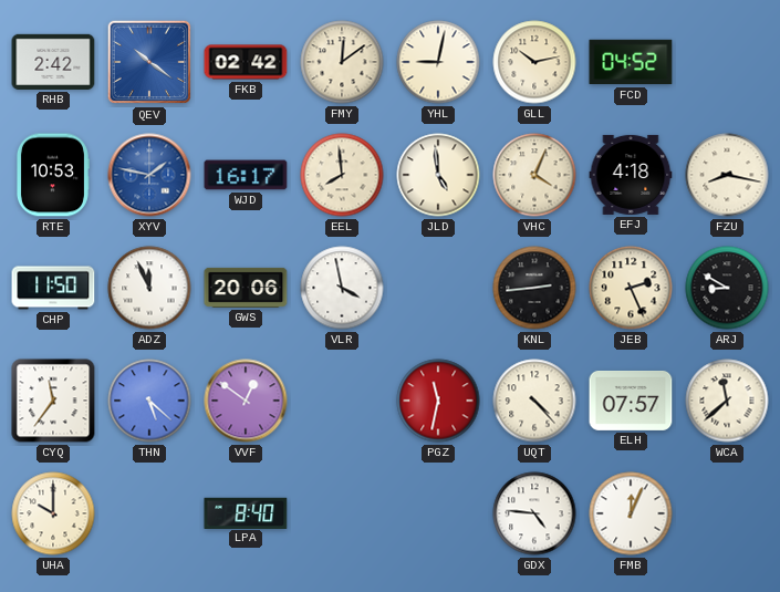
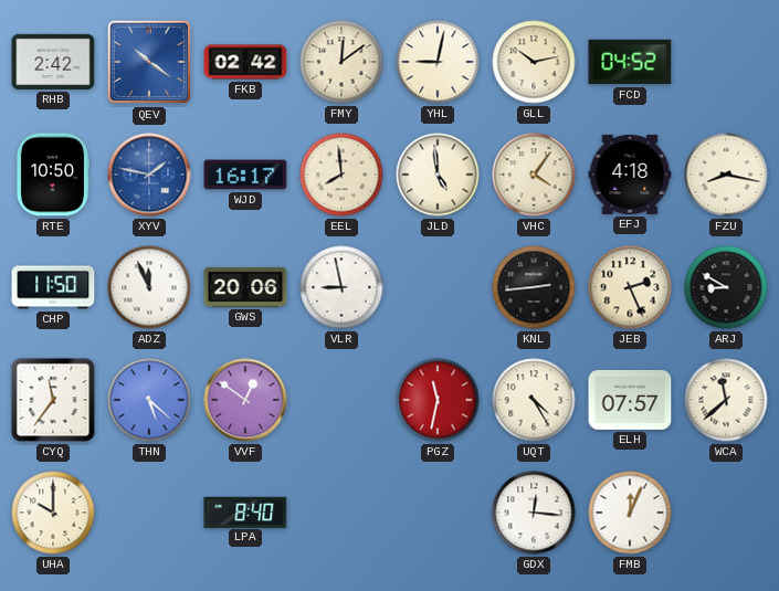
RTE: 10:53 -> 10:50
VHC: 4:04 -> 4:06
VLR: 3:58 -> 8:58
UQT: 4:23 -> 4:25
GDX: 4:46 -> 12:16
